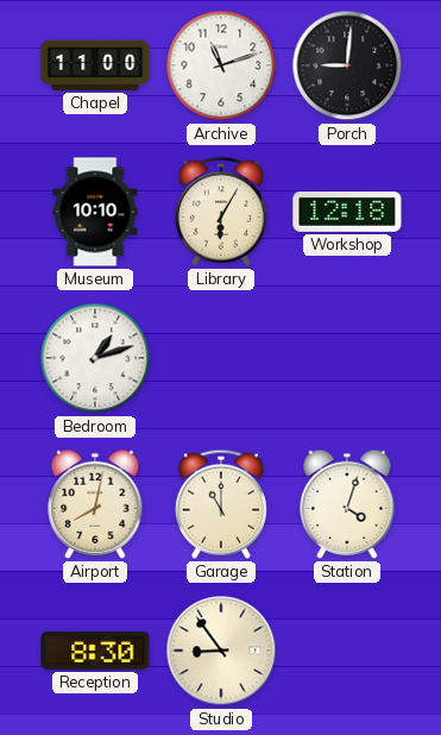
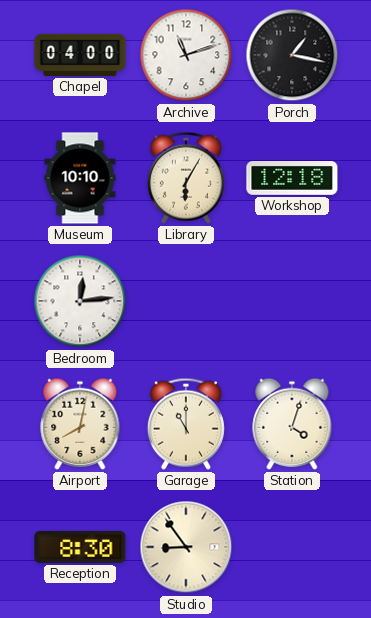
Chapel: 11:00 -> 04:00
Porch: 9:01 -> 1:17
Bedroom: 1:12 -> 12:14
